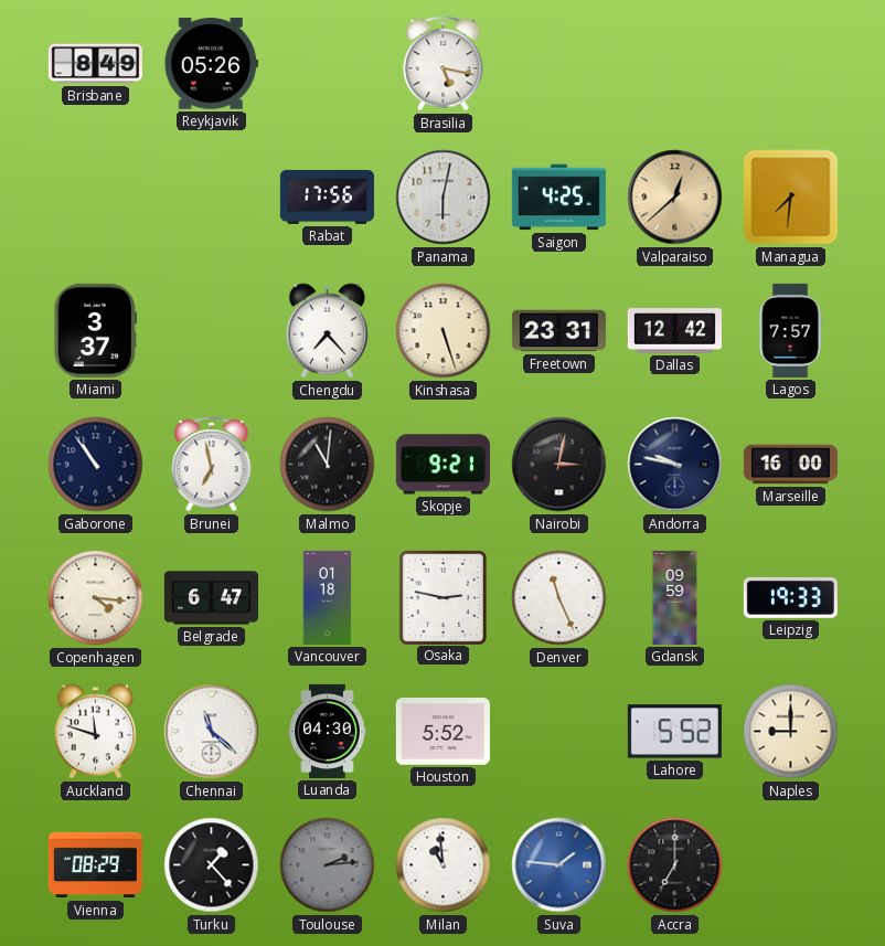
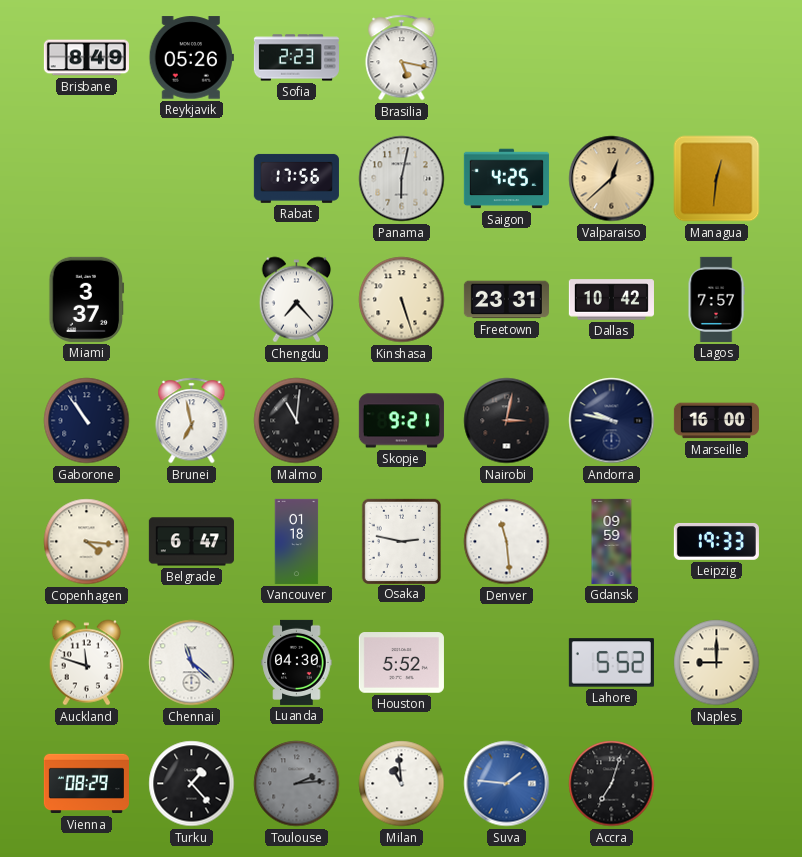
Sofia: none -> 2:23
Managua: 7:31 -> 12:31
Dallas: 12:42 -> 10:42
Denver: 11:26 -> 11:29
Accra: 7:00 -> 7:03
